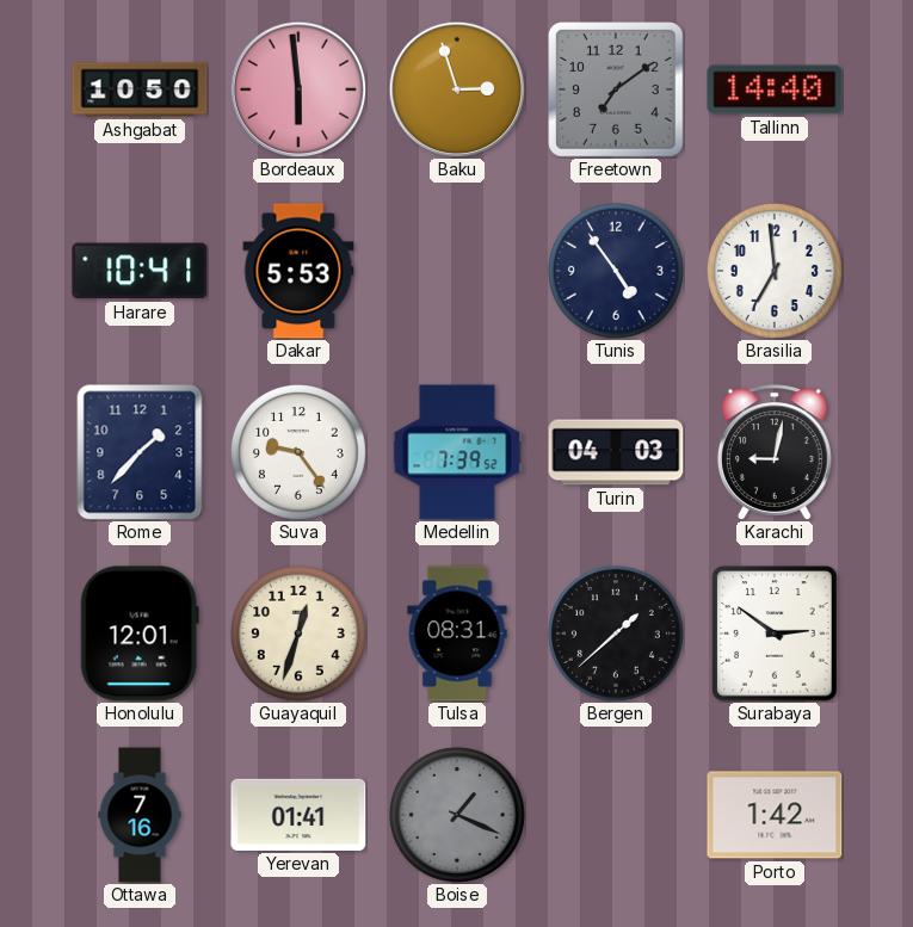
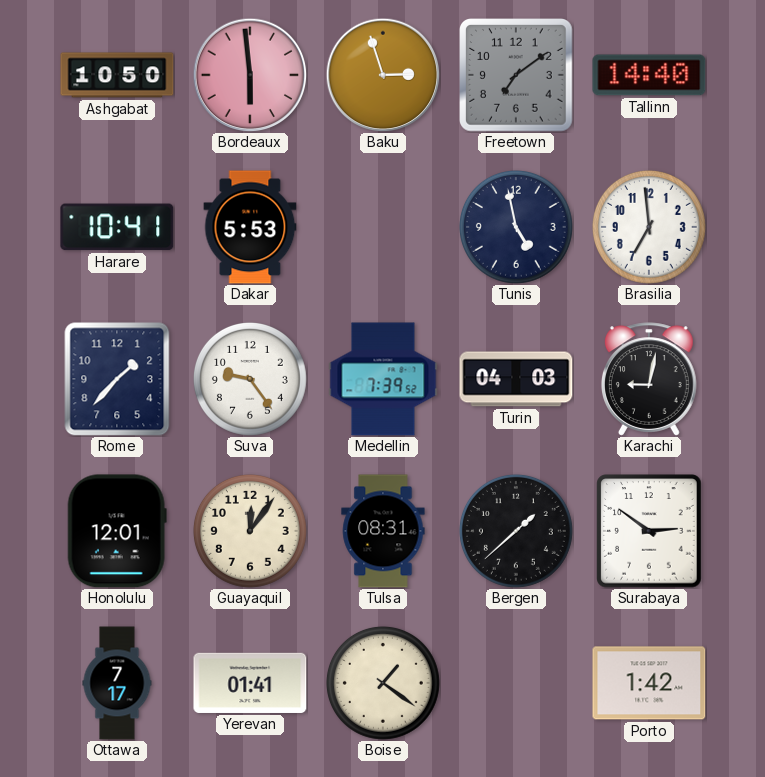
Tunis: 4:54 -> 4:58
Guayaquil: 12:33 -> 12:06
Ottawa: 7:16 -> 7:17
Boise: 1:19 -> 1:21
Boise dial: grey -> cream
